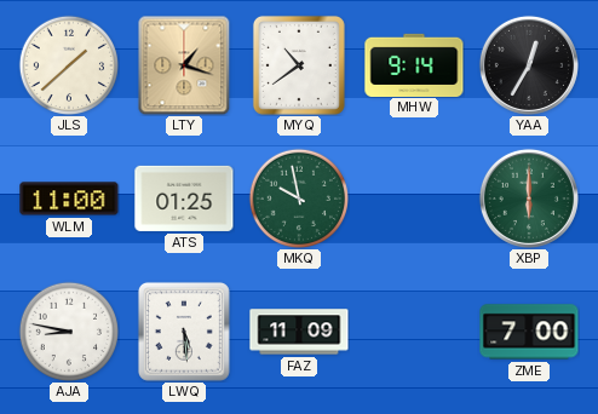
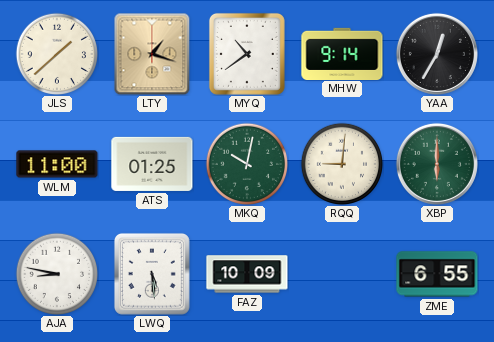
MKQ: 9:58 -> 10:02
RQQ: none -> 9:01
FAZ: 11:09 -> 10:09
ZME: 7:00 -> 6:55
